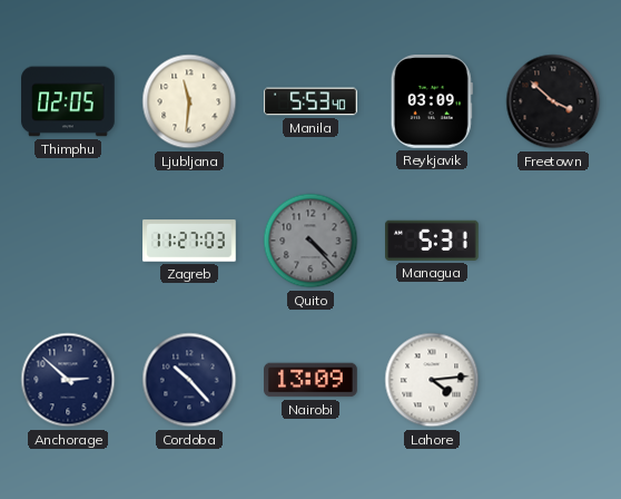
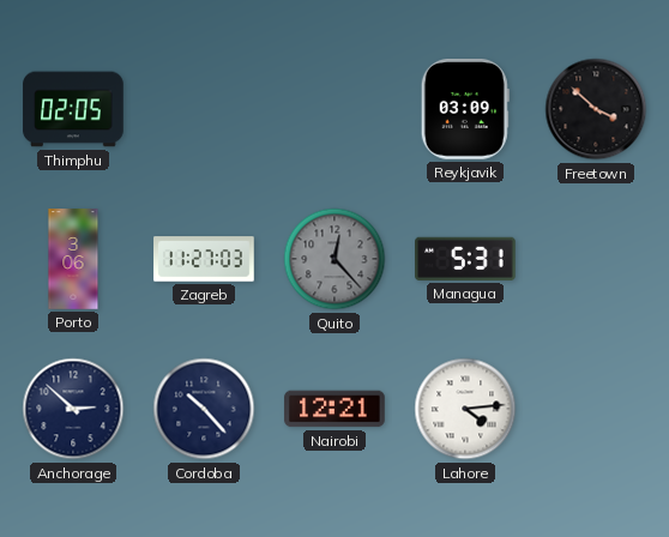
Ljubljana: 11:31 -> none
Manila: 5:53 -> none
Porto: none -> 3:06
Quito: 4:23 -> 12:23
Nairobi: 13:09 -> 12:21
